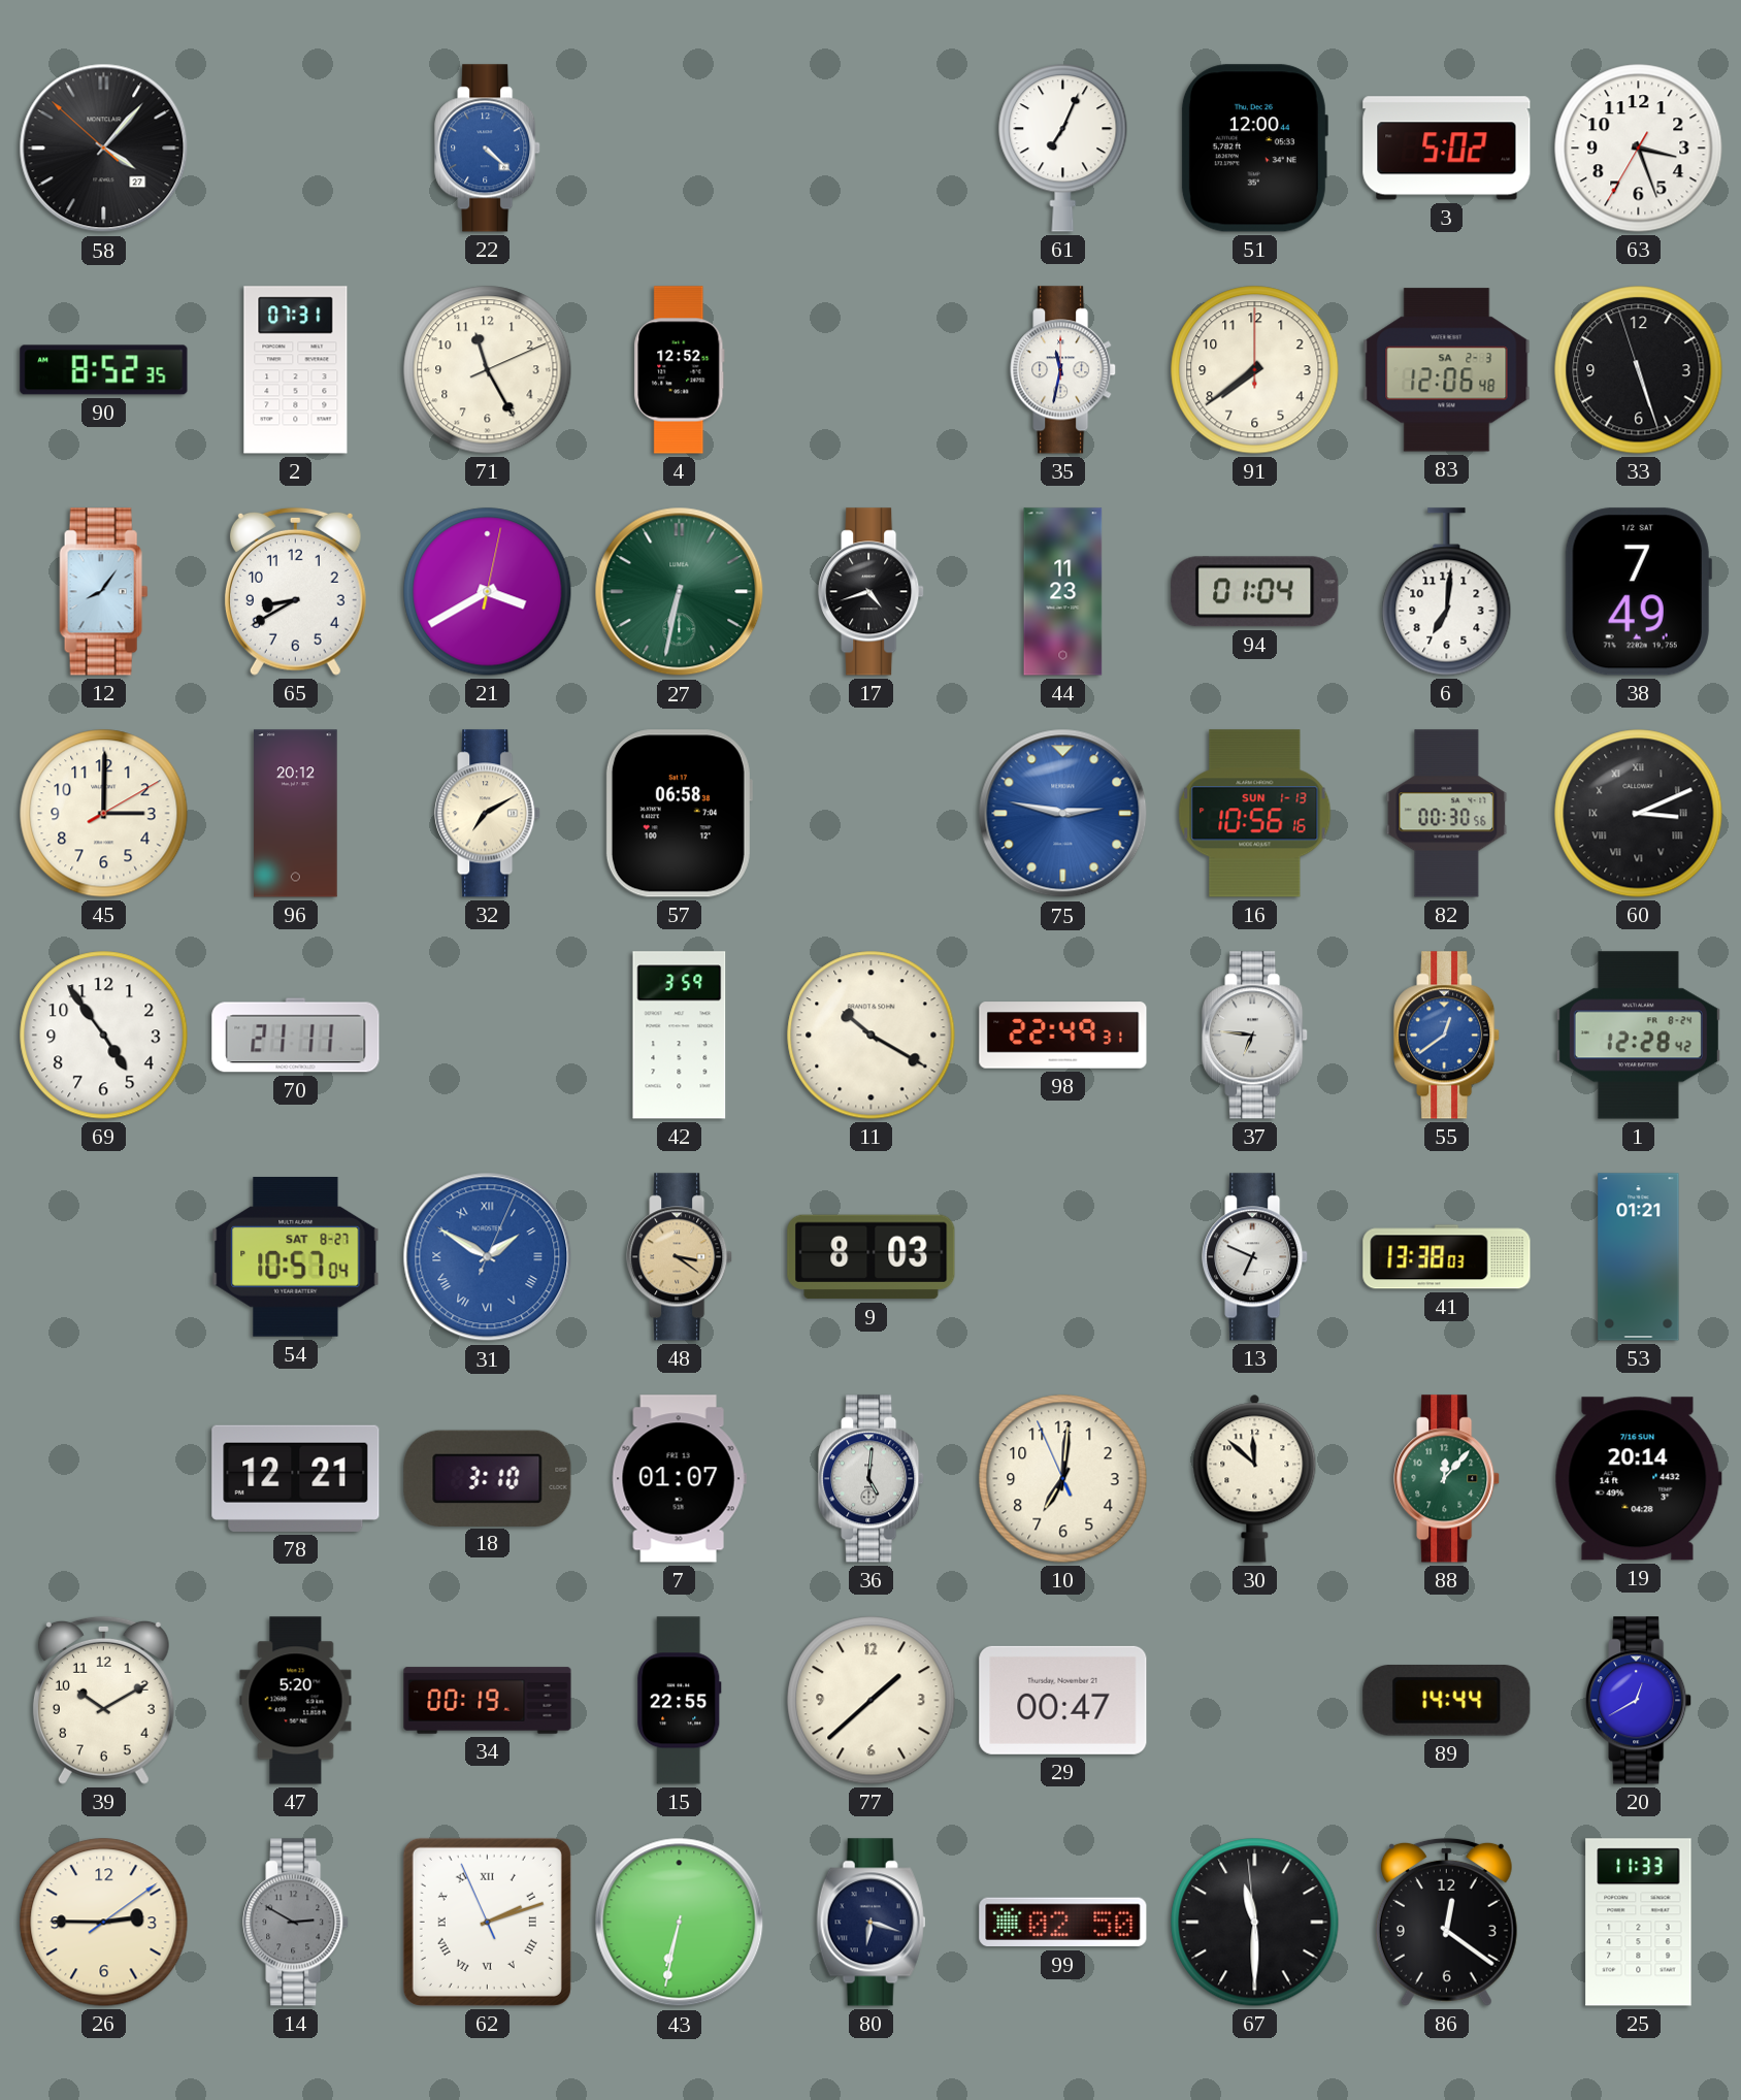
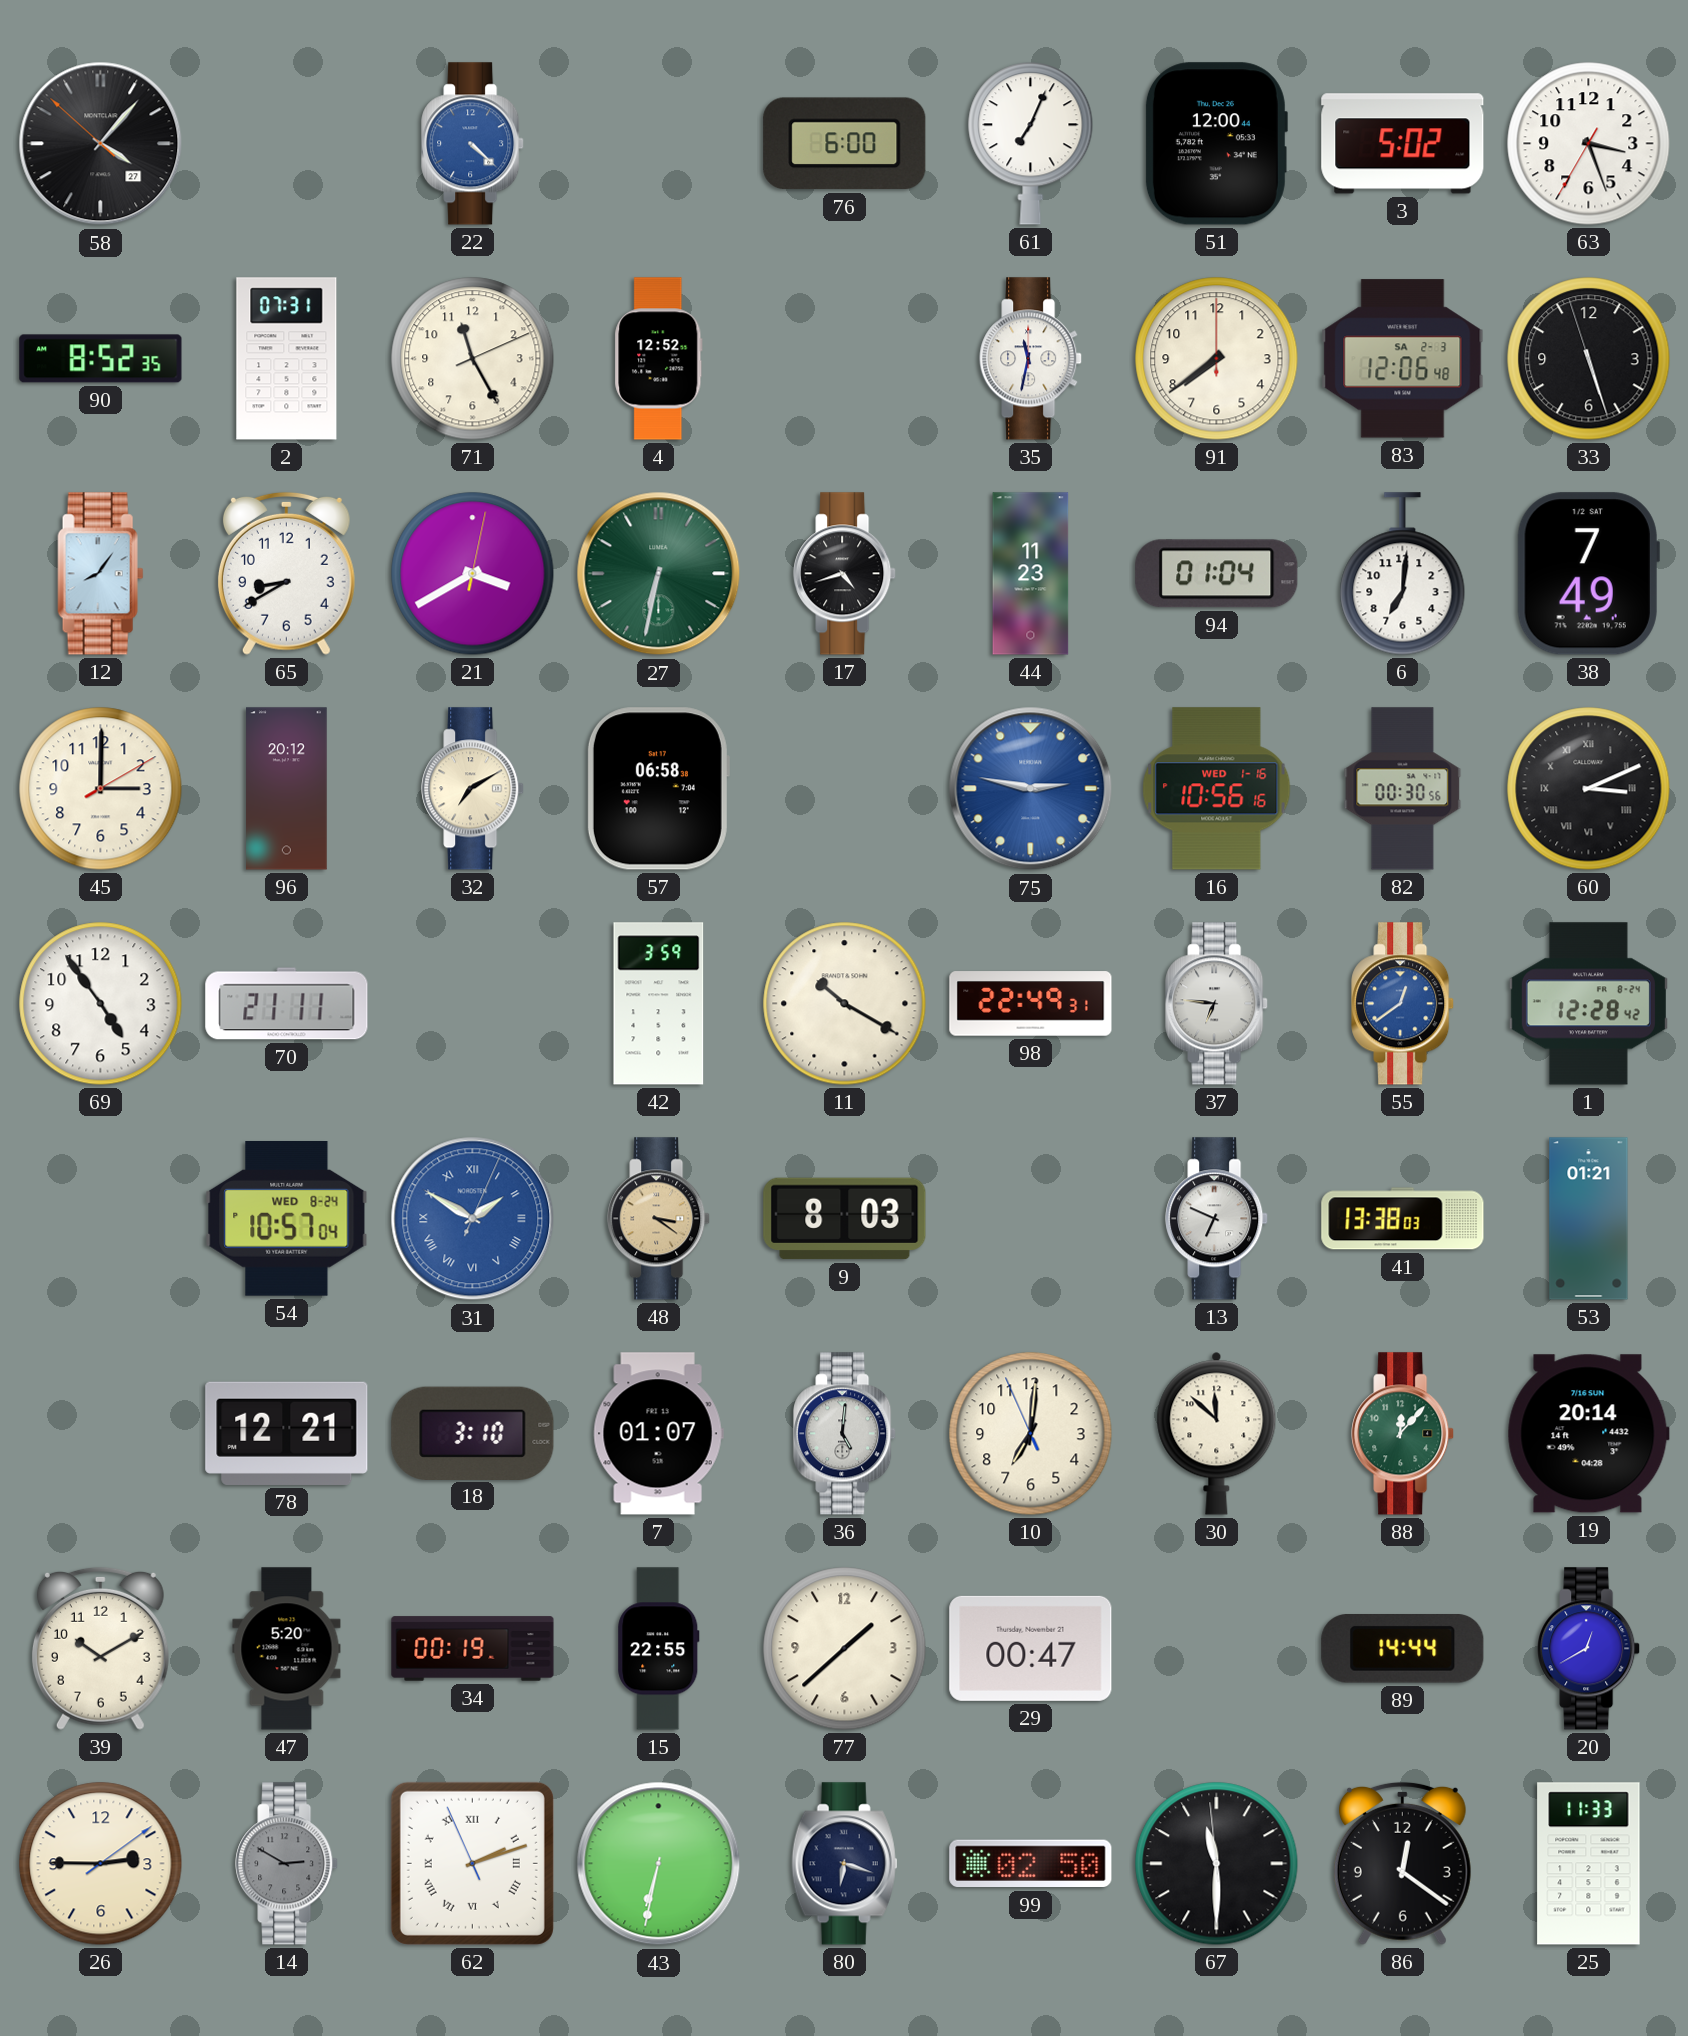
76: none -> 6:00
16 date: SUN 1-13 -> WED 1-16
54 date: SAT 8-27 -> WED 8-24
